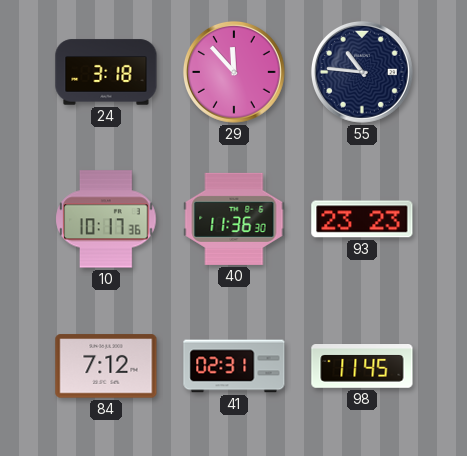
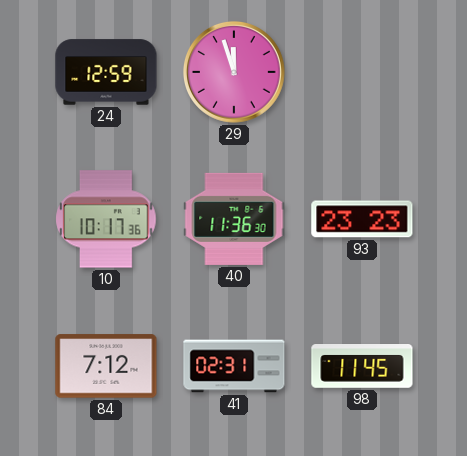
24: 3:18 -> 12:59
29: 11:53 -> 11:57
55: 10:46 -> none
